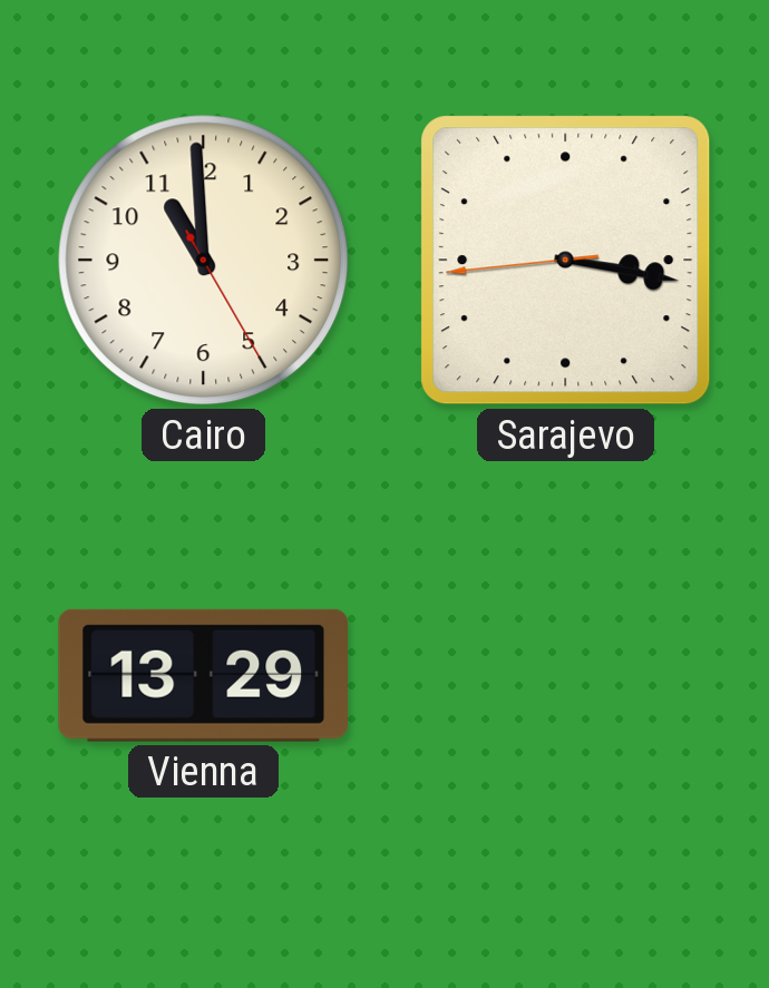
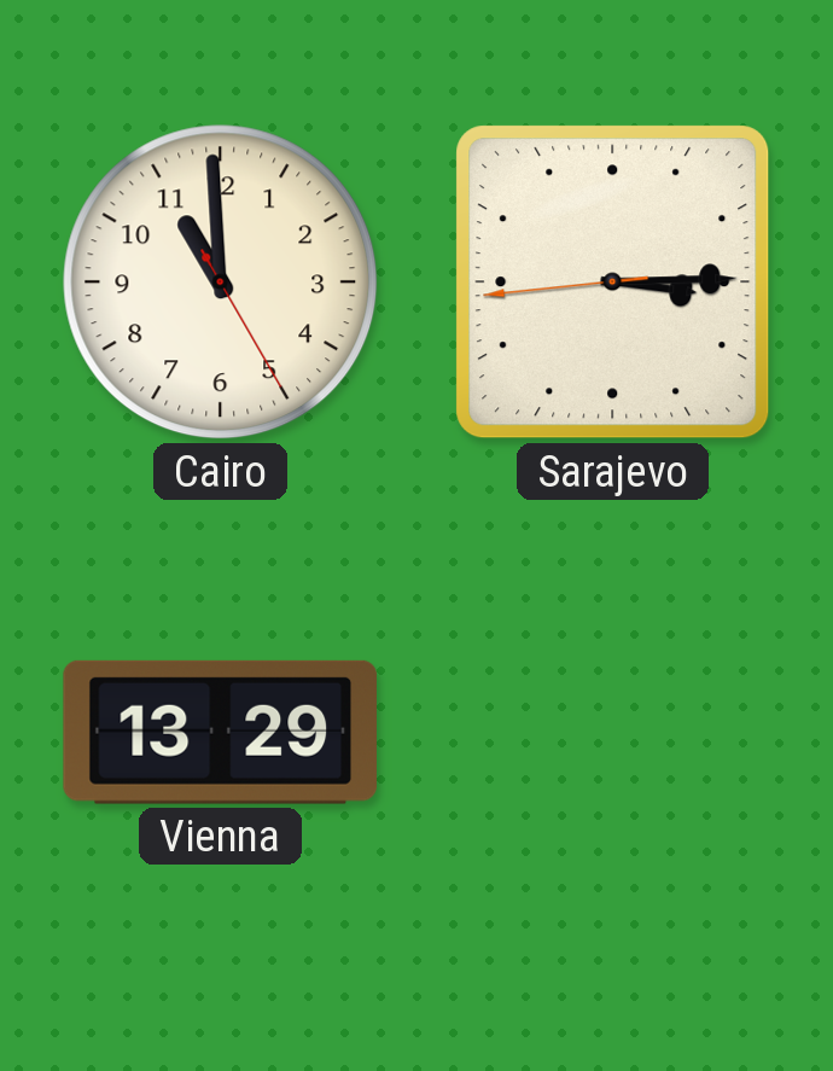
Sarajevo: 3:16 -> 3:14
